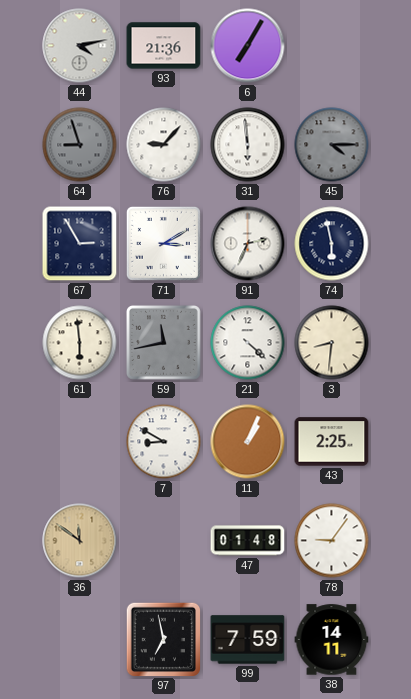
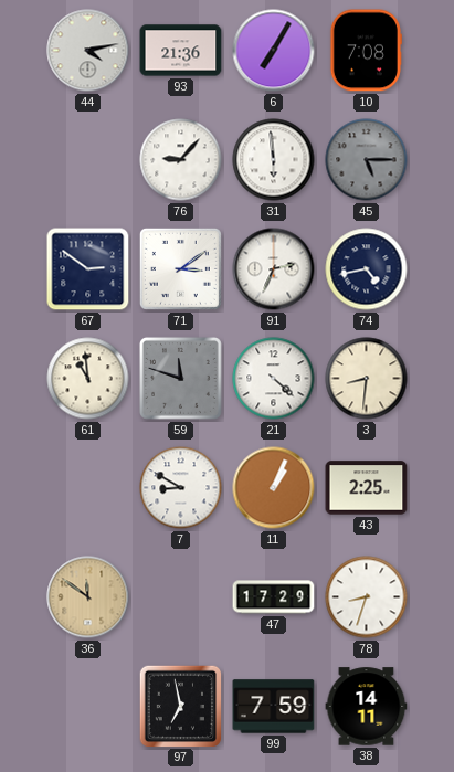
10: none -> 7:08
64: 8:57 -> none
45: 4:15 -> 5:15
67: 2:55 -> 2:51
71: 3:10 -> 3:09
74: 5:58 -> 4:43
61: 5:59 -> 10:59
59: 11:43 -> 11:48
47: 01:48 -> 17:29
78: 9:06 -> 8:33
